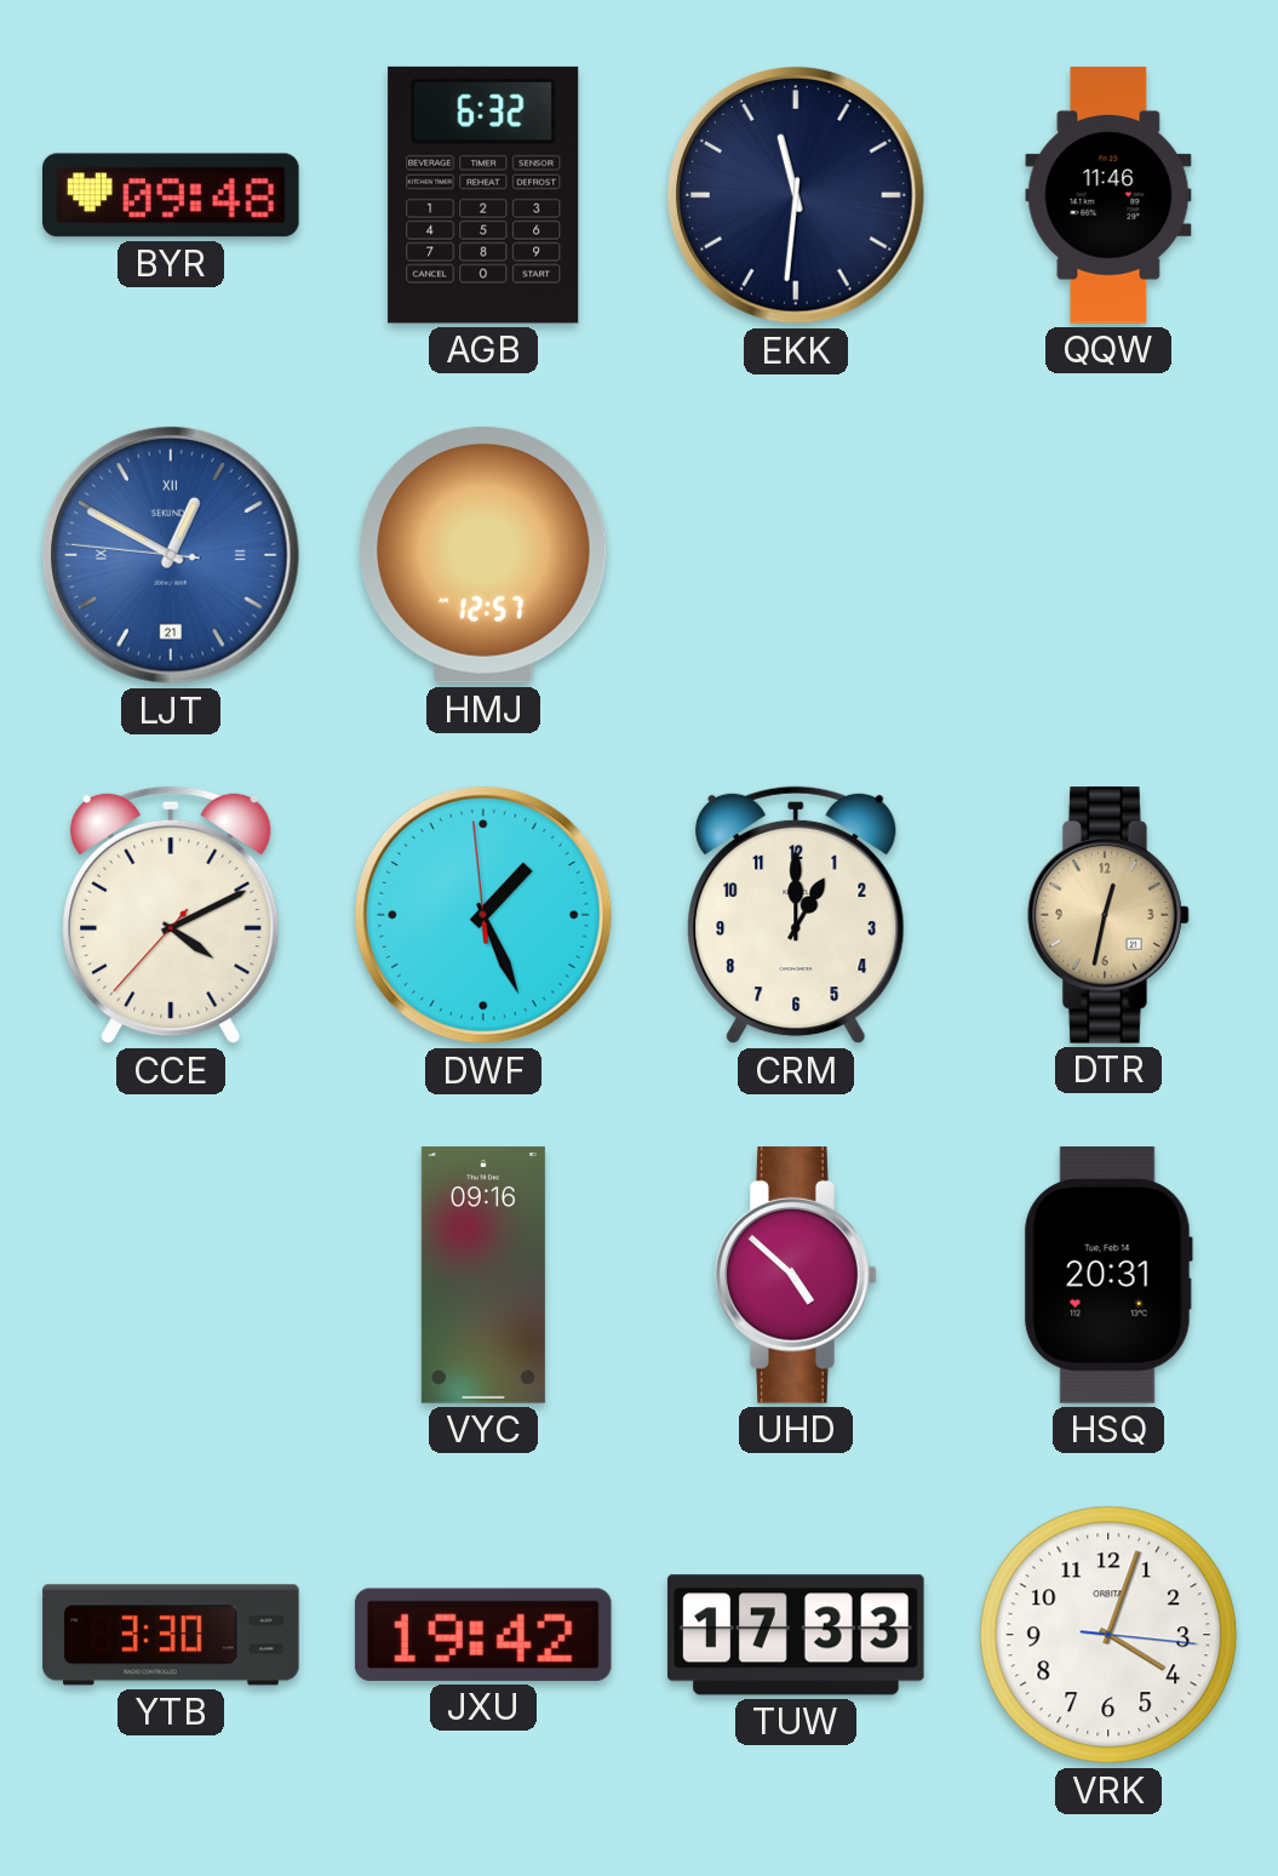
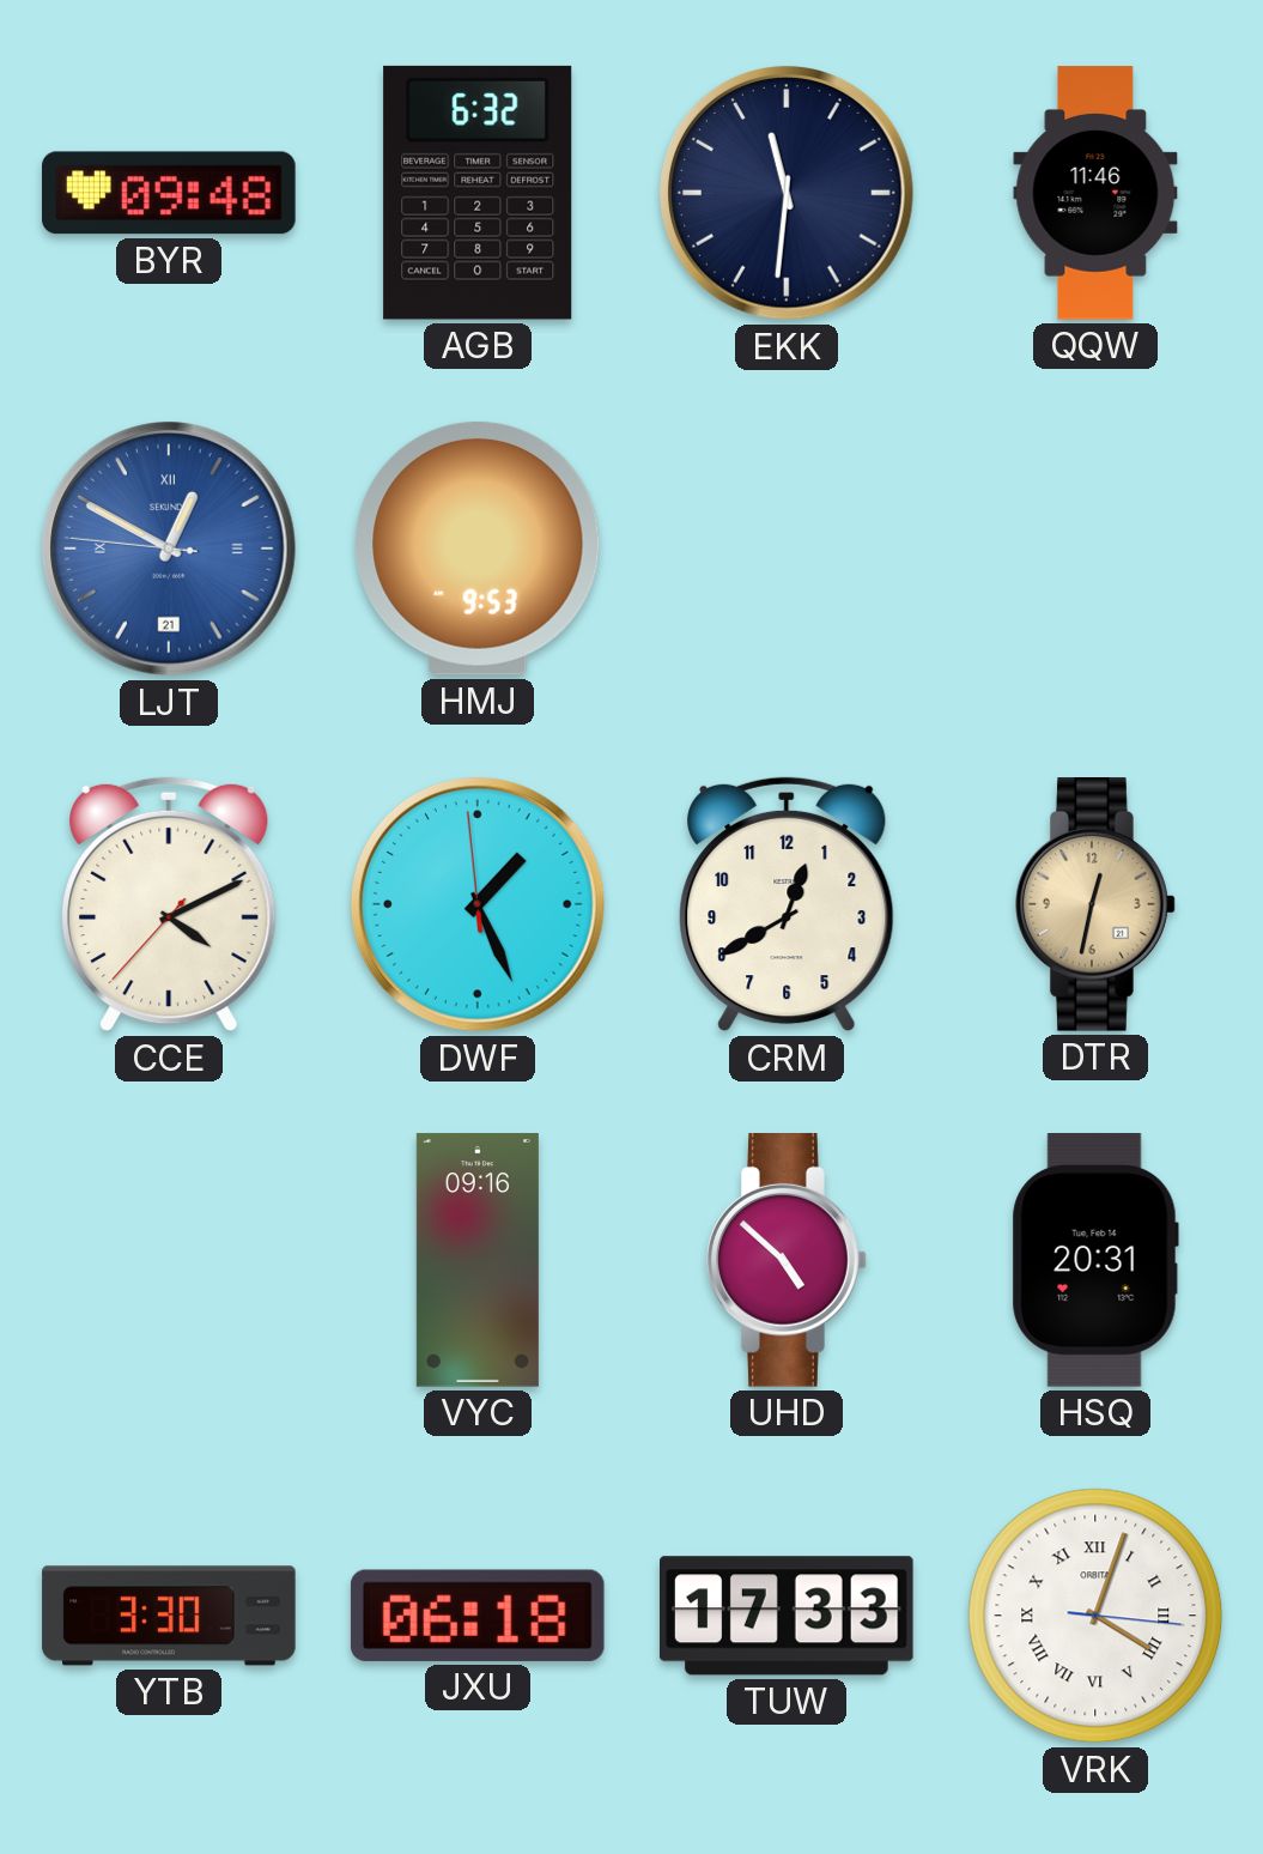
HMJ: 12:57 -> 9:53
CRM: 1:00 -> 12:40
JXU: 19:42 -> 06:18
VRK numerals: Arabic -> Roman
